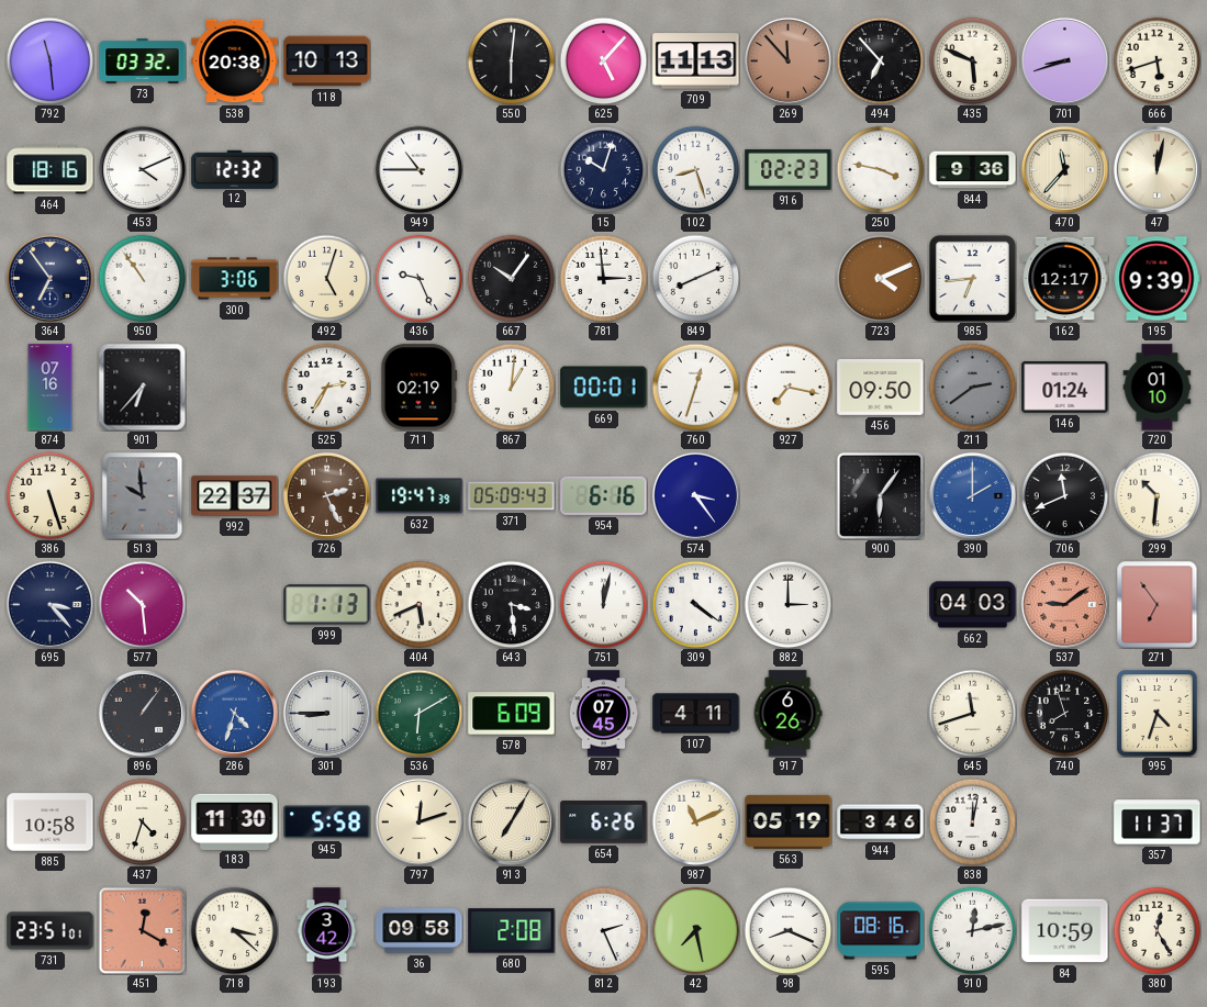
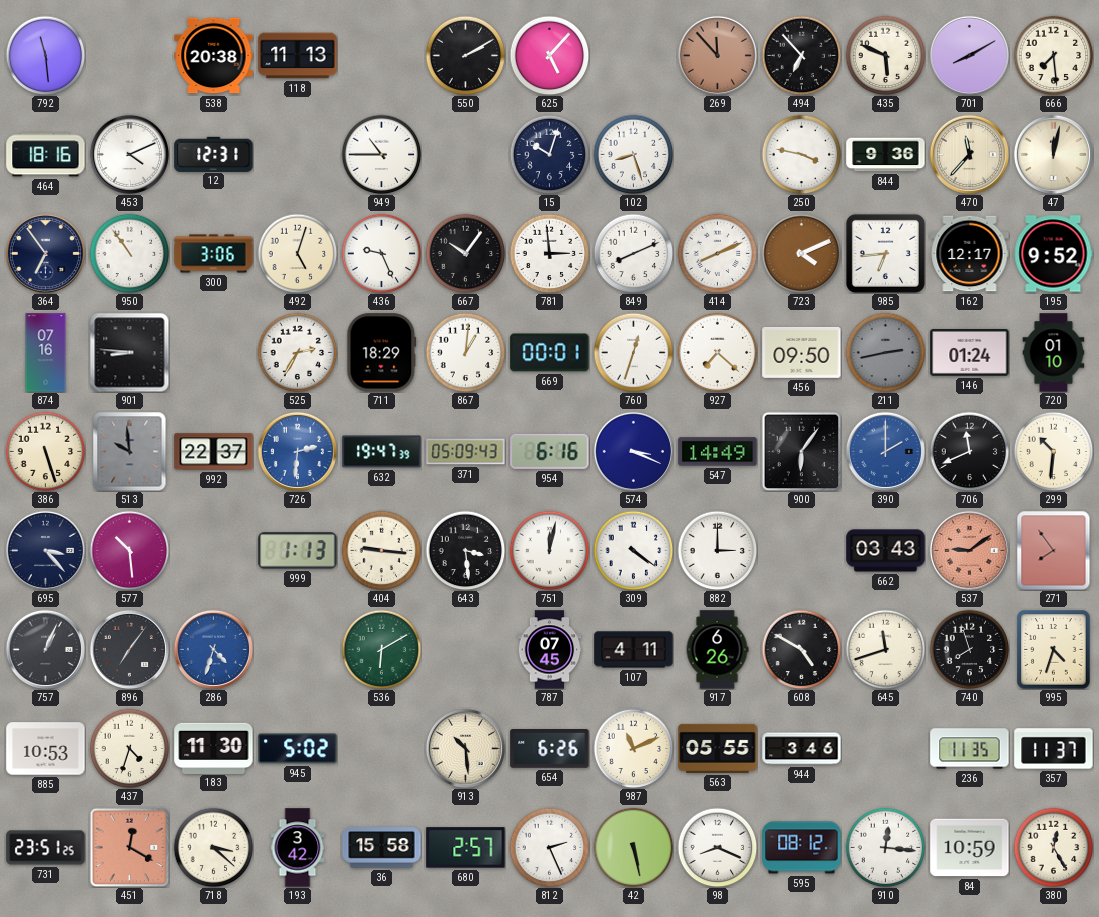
73: 03:32 -> none
118: 10:13 -> 11:13
550: 6:01 -> 2:10
709: 11:13 -> none
701: 8:42 -> 8:10
666: 5:42 -> 7:29
12: 12:32 -> 12:31
916: 02:23 -> none
414: none -> 8:11
195: 9:39 -> 9:52
901: 6:37 -> 8:46
711: 02:19 -> 18:29
927: 7:17 -> 7:22
211: 2:39 -> 2:43
726: 2:26 -> 2:31
726 dial: brown -> blue
574: 3:24 -> 3:19
547: none -> 14:49
404: 5:41 -> 9:16
662: 04:03 -> 03:43
271: 6:54 -> 7:54
757: none -> 1:04
896: 1:06 -> 7:06
301: 8:45 -> none
578: 6:09 -> none
608: none -> 4:50
885: 10:58 -> 10:53
945: 5:58 -> 5:02
797: 12:12 -> none
913: 7:05 -> 10:29
563: 05:19 -> 05:55
838: 12:02 -> none
236: none -> 11:35
731: 23:51:01 -> 23:51:25
36: 09:58 -> 15:58
680: 2:08 -> 2:57
42: 7:28 -> 5:28
595: 08:16 -> 08:12
910: 12:13 -> 12:16
